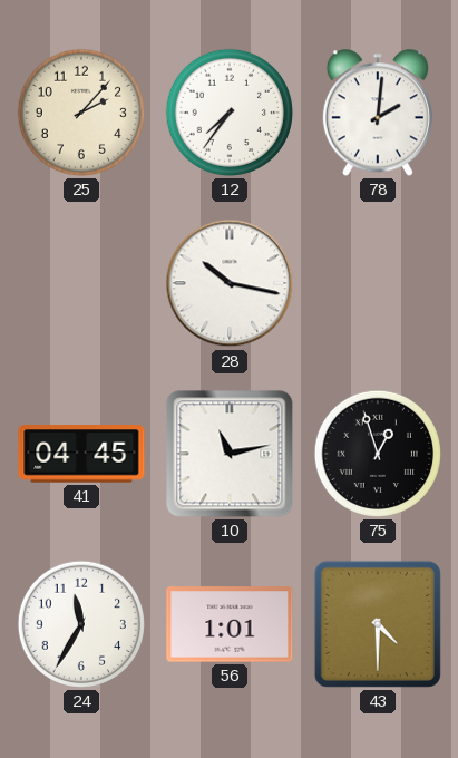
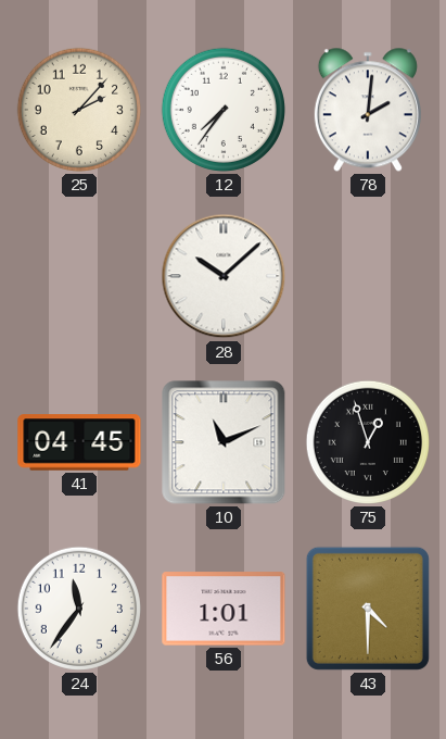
28: 10:17 -> 10:08
10: 11:13 -> 11:11
24: 11:35 -> 11:36
